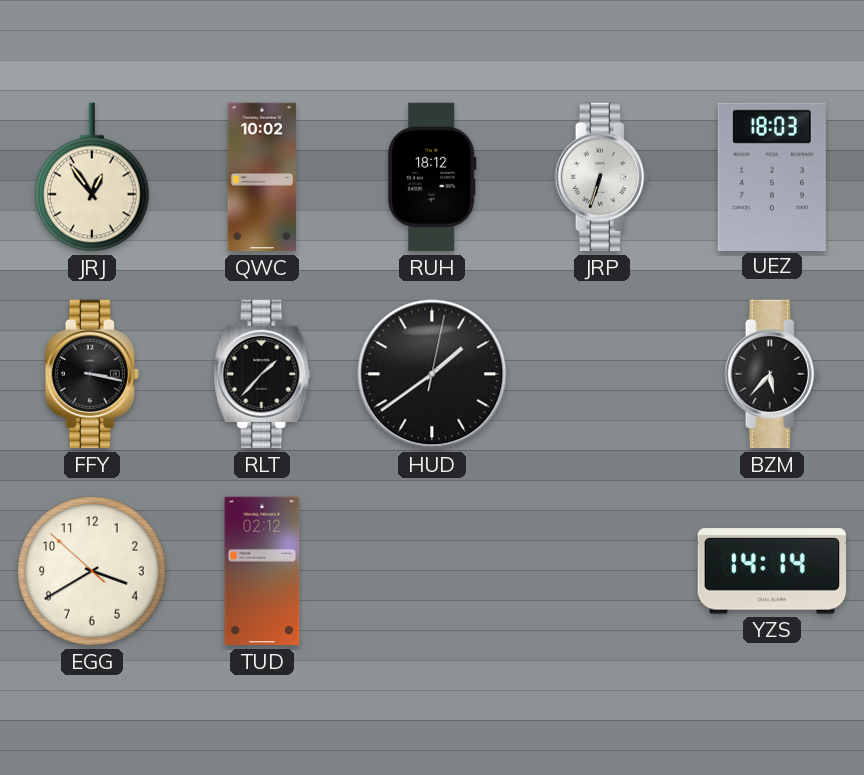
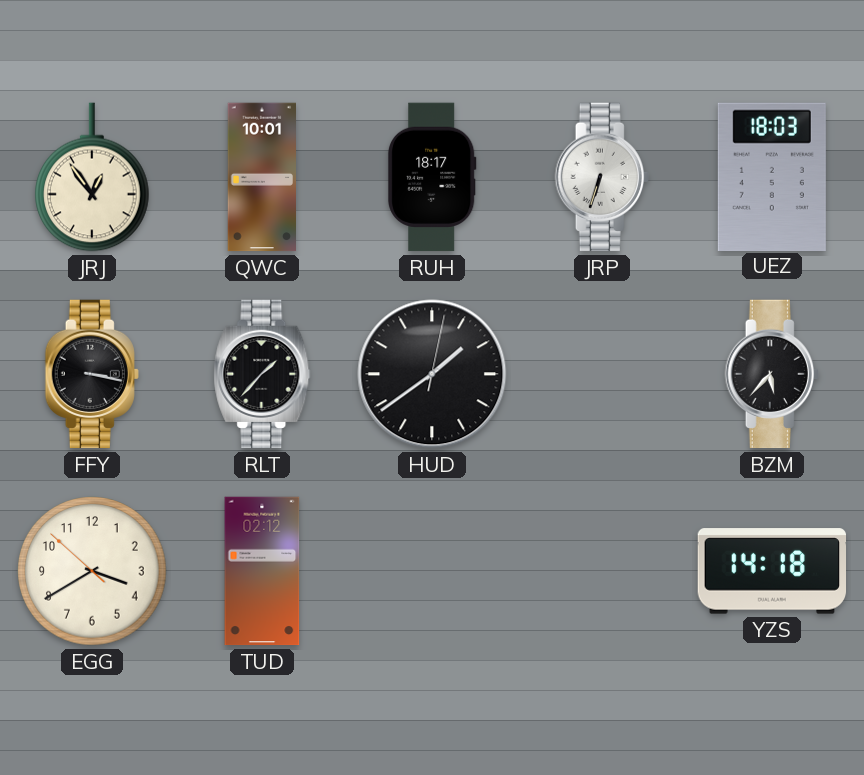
QWC: 10:02 -> 10:01
RUH: 18:12 -> 18:17
YZS: 14:14 -> 14:18
